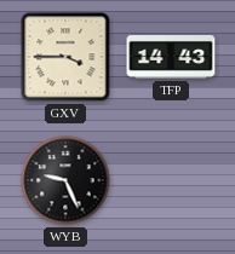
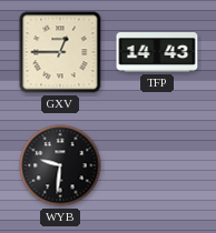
GXV: 3:45 -> 12:45
WYB: 9:26 -> 9:31
